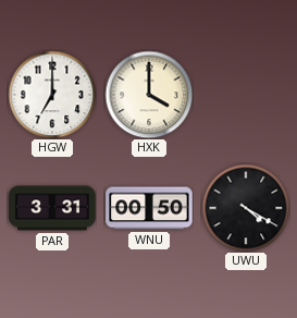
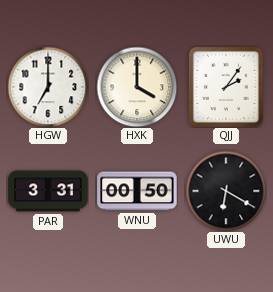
QJJ: none -> 2:06
UWU: 4:20 -> 6:20
